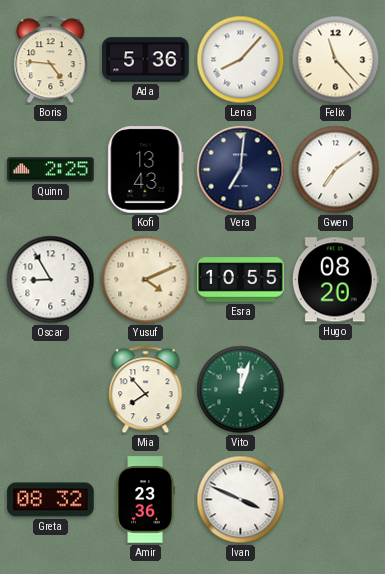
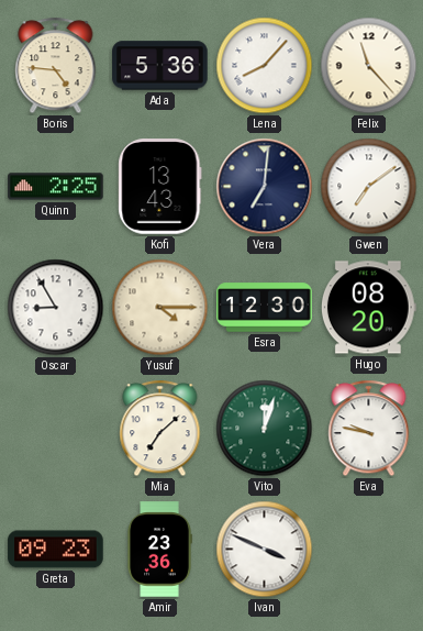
Yusuf: 4:11 -> 4:15
Esra: 10:55 -> 12:30
Mia: 7:53 -> 7:08
Eva: none -> 9:47
Greta: 08:32 -> 09:23
